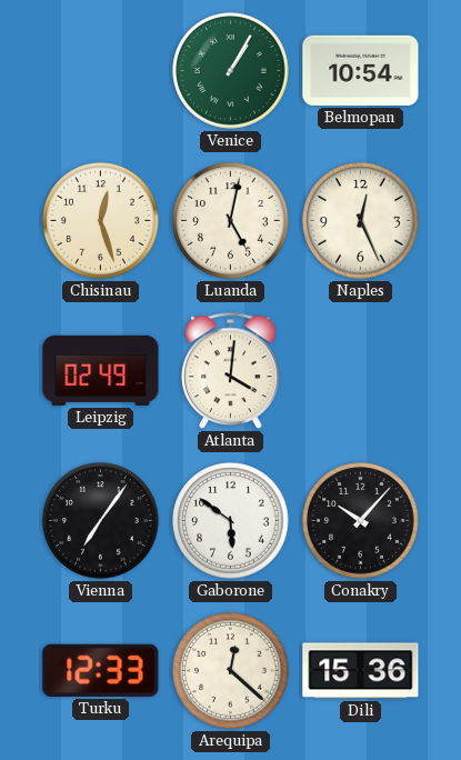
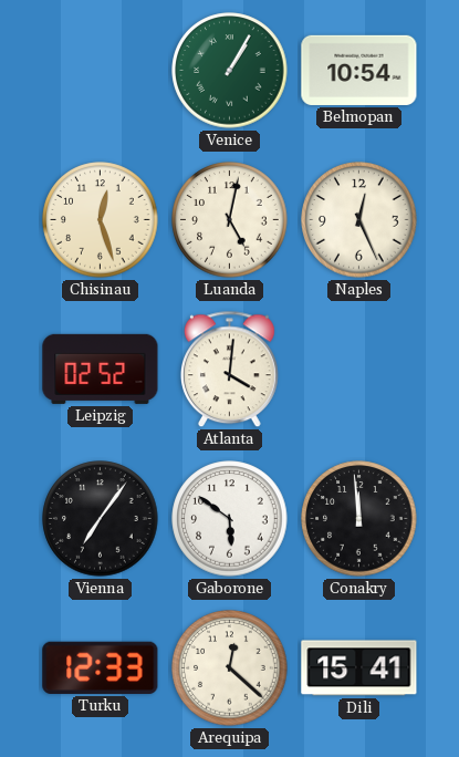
Leipzig: 02:49 -> 02:52
Conakry: 10:07 -> 11:59
Dili: 15:36 -> 15:41
